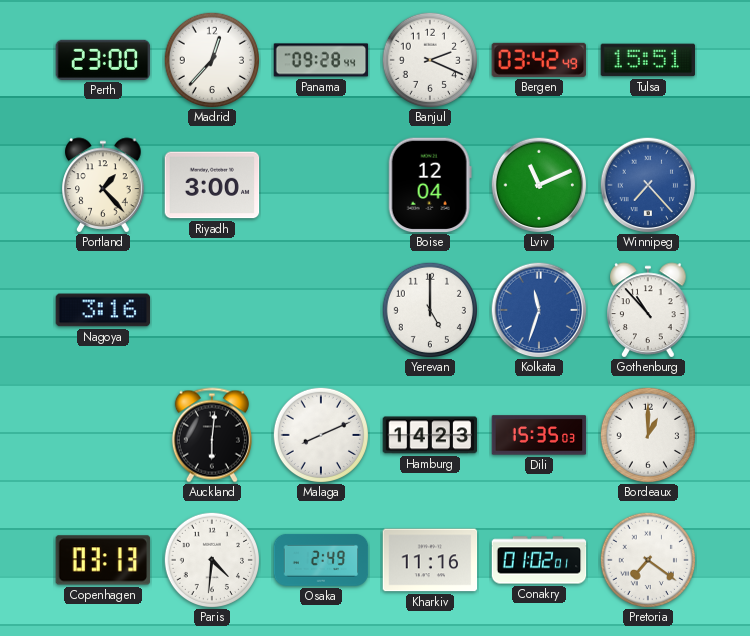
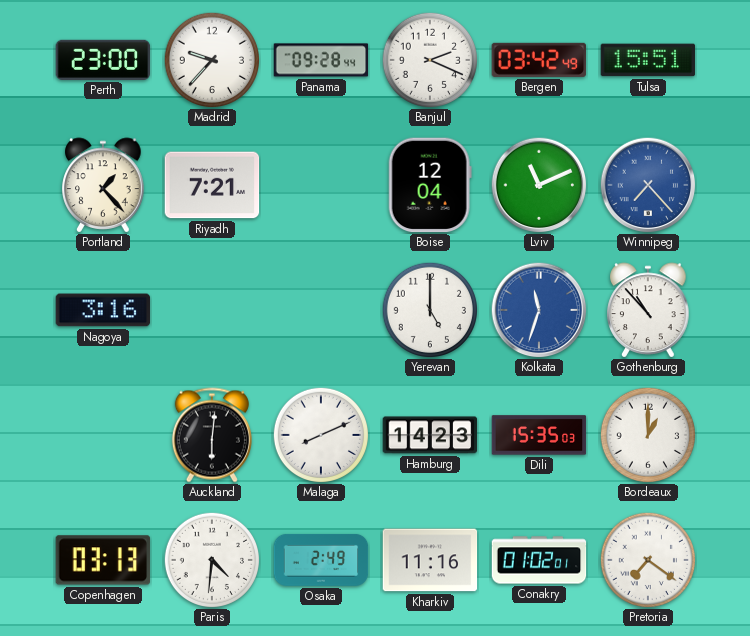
Madrid: 12:37 -> 9:37
Riyadh: 3:00 -> 7:21
